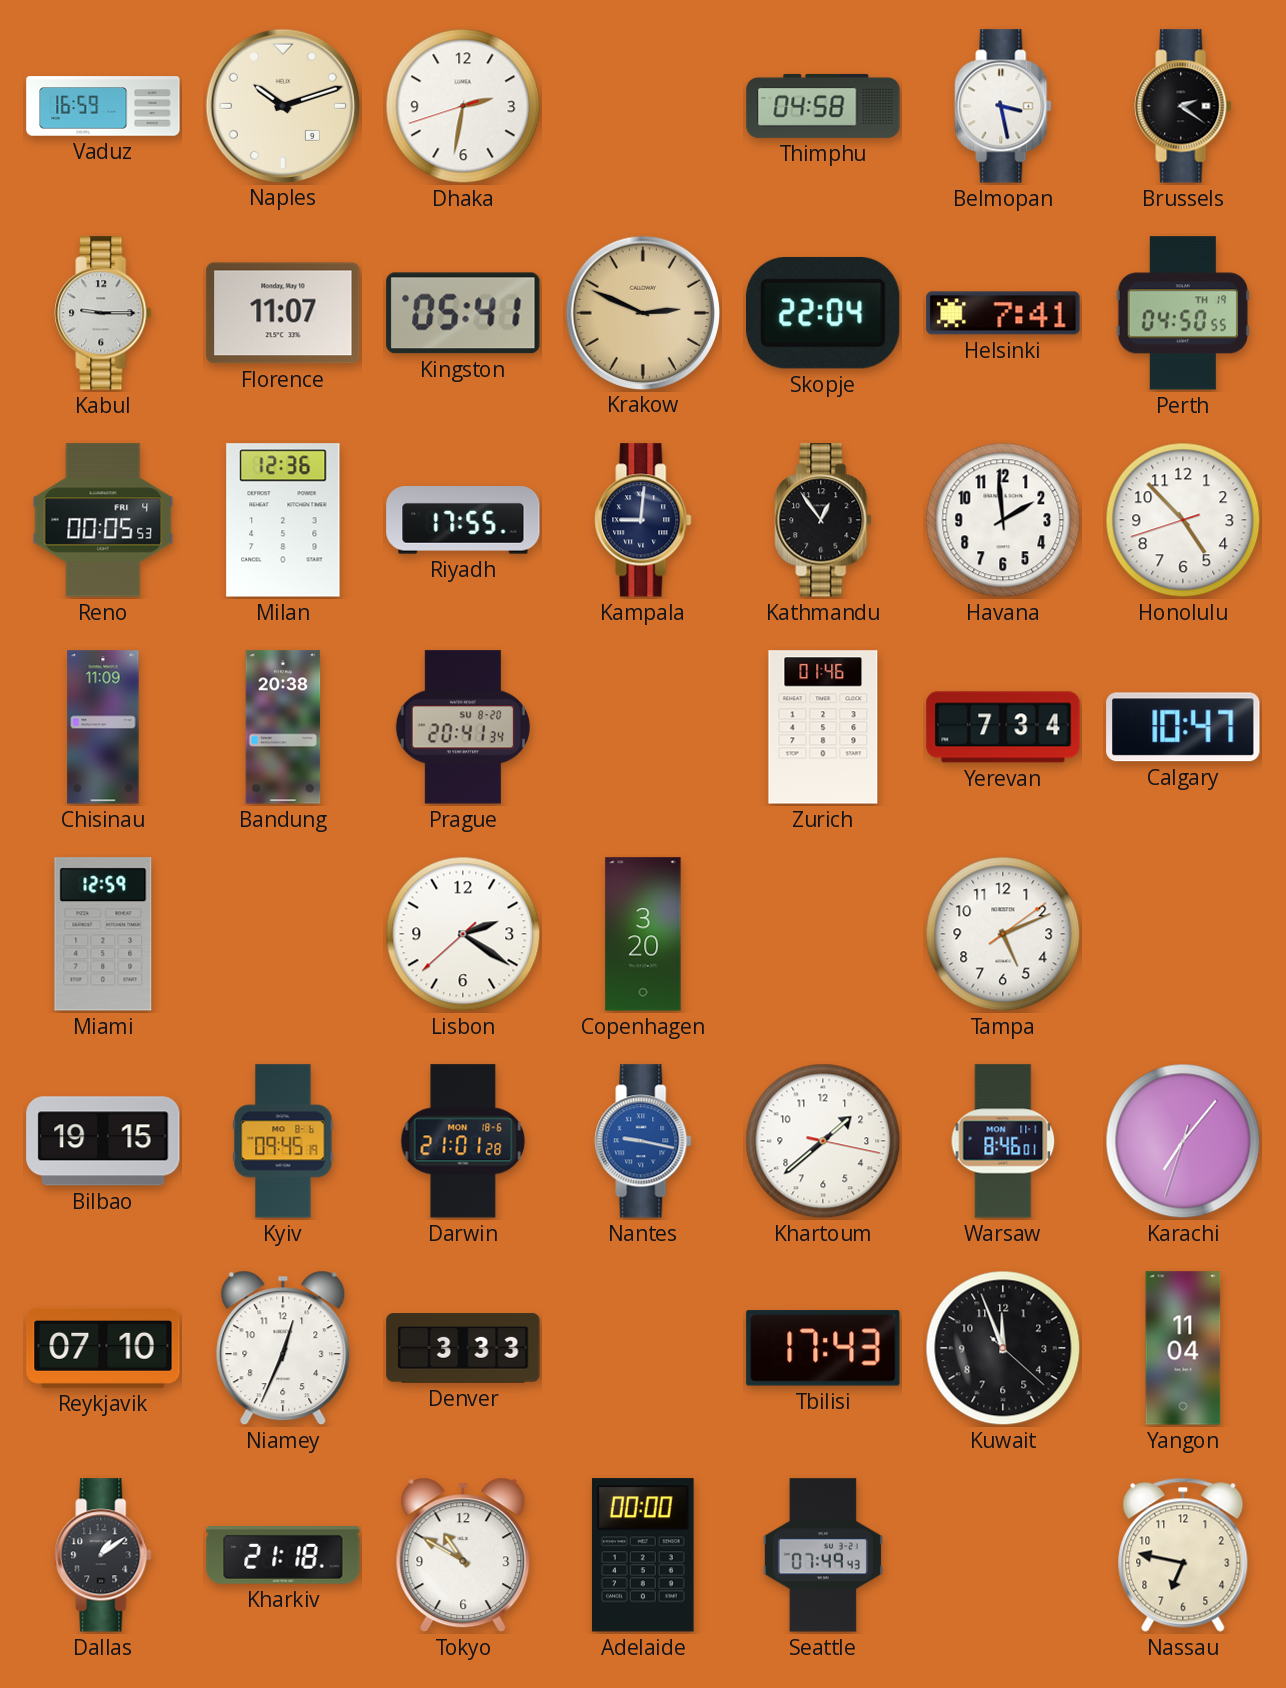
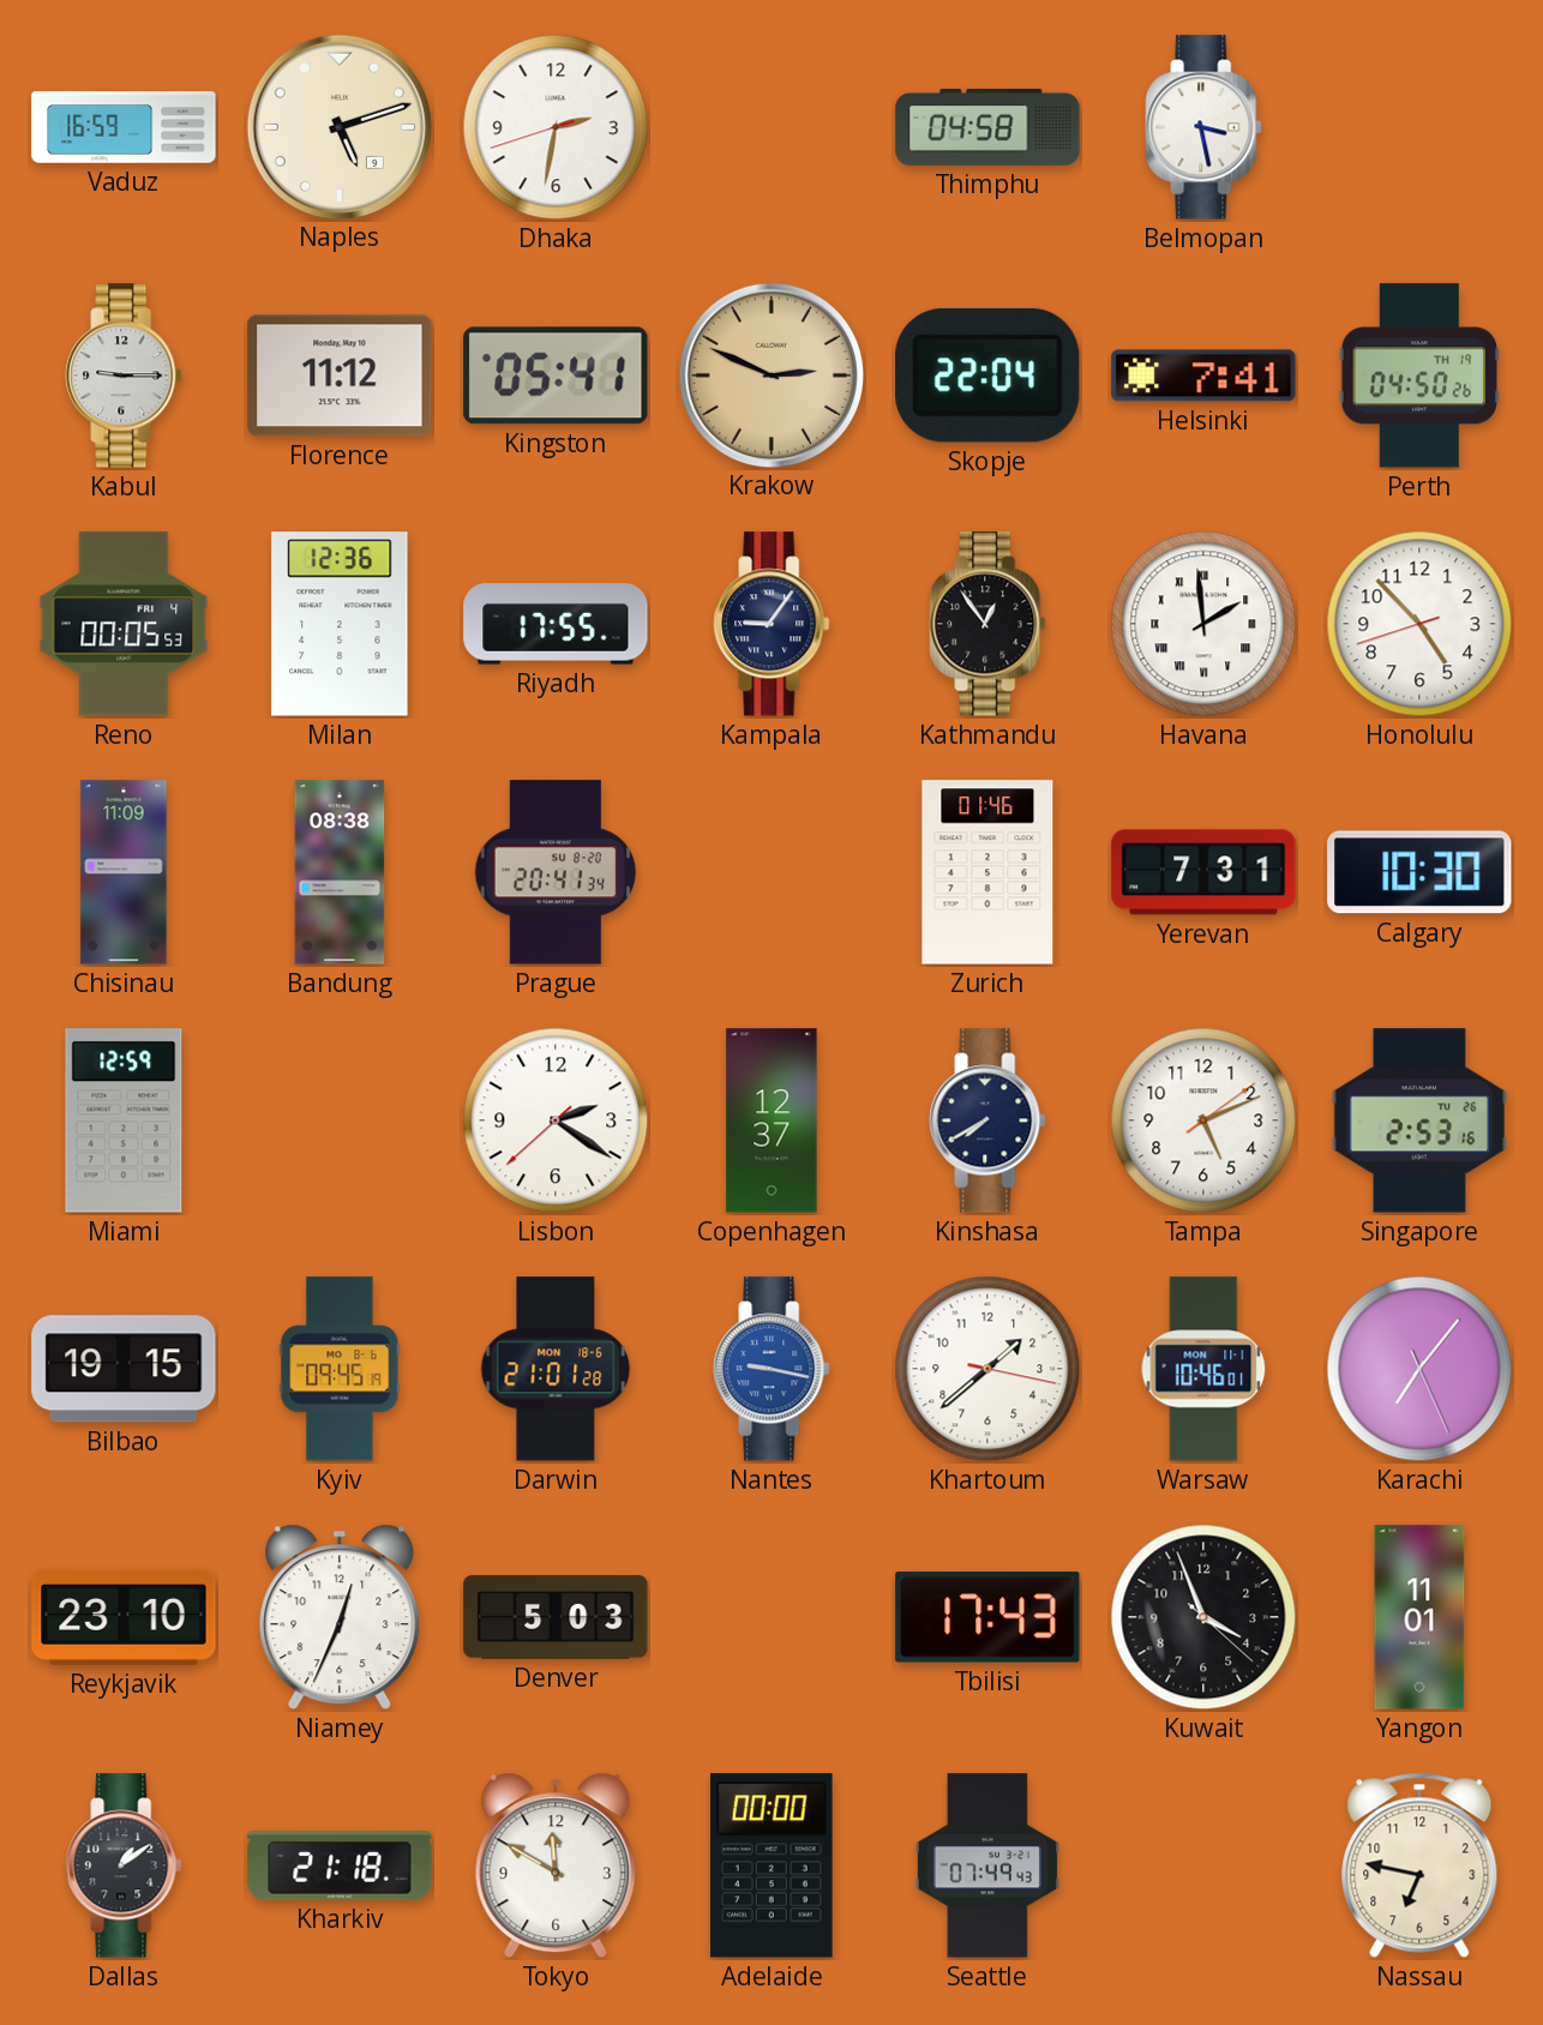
Naples: 10:12 -> 5:12
Brussels: 2:21 -> none
Florence: 11:07 -> 11:12
Perth: 04:50:55 -> 04:50:26
Kampala: 9:01 -> 9:06
Havana numerals: Arabic -> Roman
Bandung: 20:38 -> 08:38
Yerevan: 7:34 -> 7:31
Calgary: 10:47 -> 10:30
Copenhagen: 3:20 -> 12:37
Kinshasa: none -> 7:40
Singapore: none -> 2:53
Warsaw: 8:46 -> 10:46
Karachi: 7:06:33 -> 7:06:26
Reykjavik: 07:10 -> 23:10
Denver: 3:33 -> 5:03
Kuwait: 11:56 -> 3:56
Yangon: 11:04 -> 11:01
Tokyo: 10:50 -> 11:50
